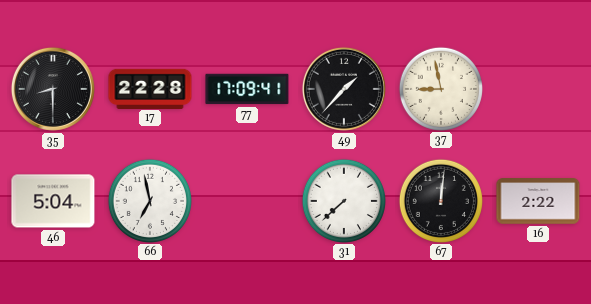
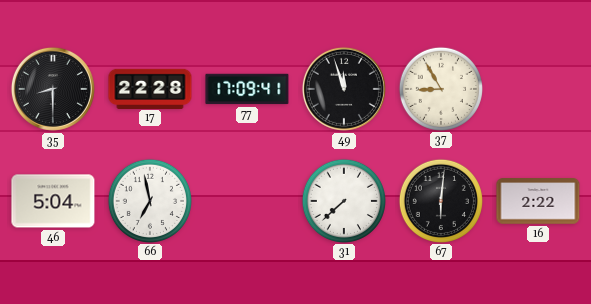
49: 1:37 -> 11:57
37: 8:58 -> 8:55
67: 12:01 -> 6:01
